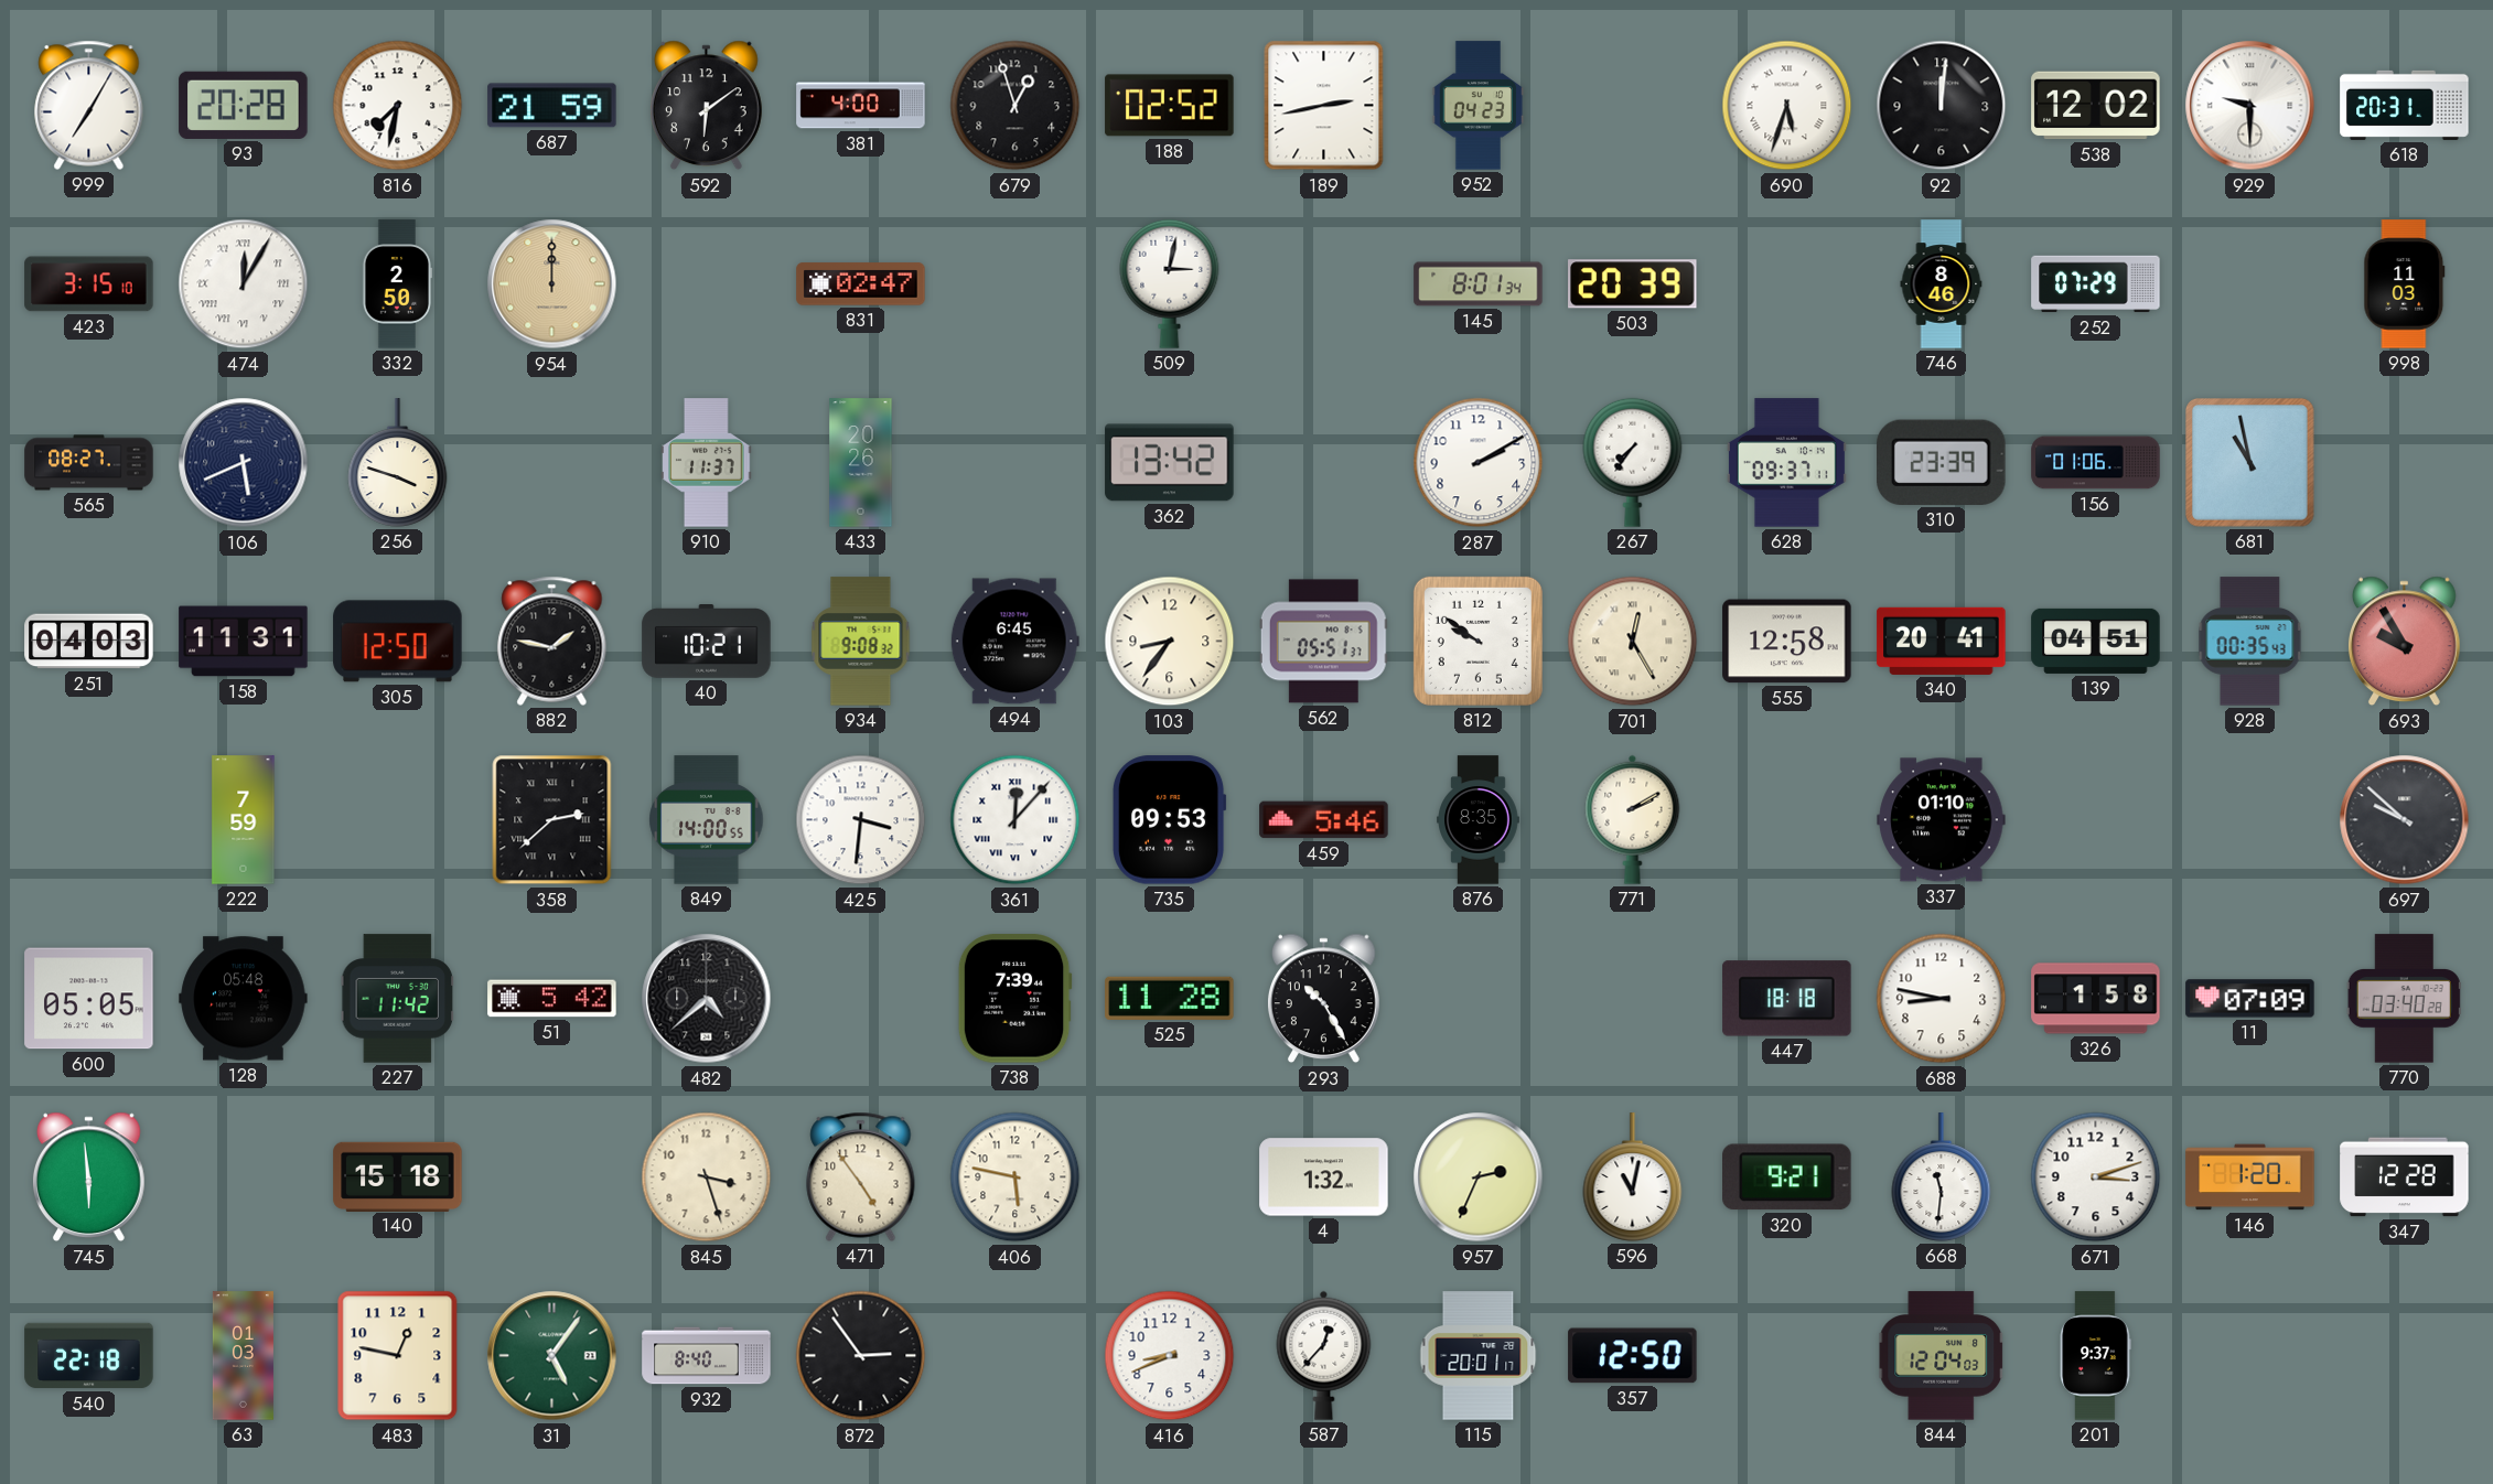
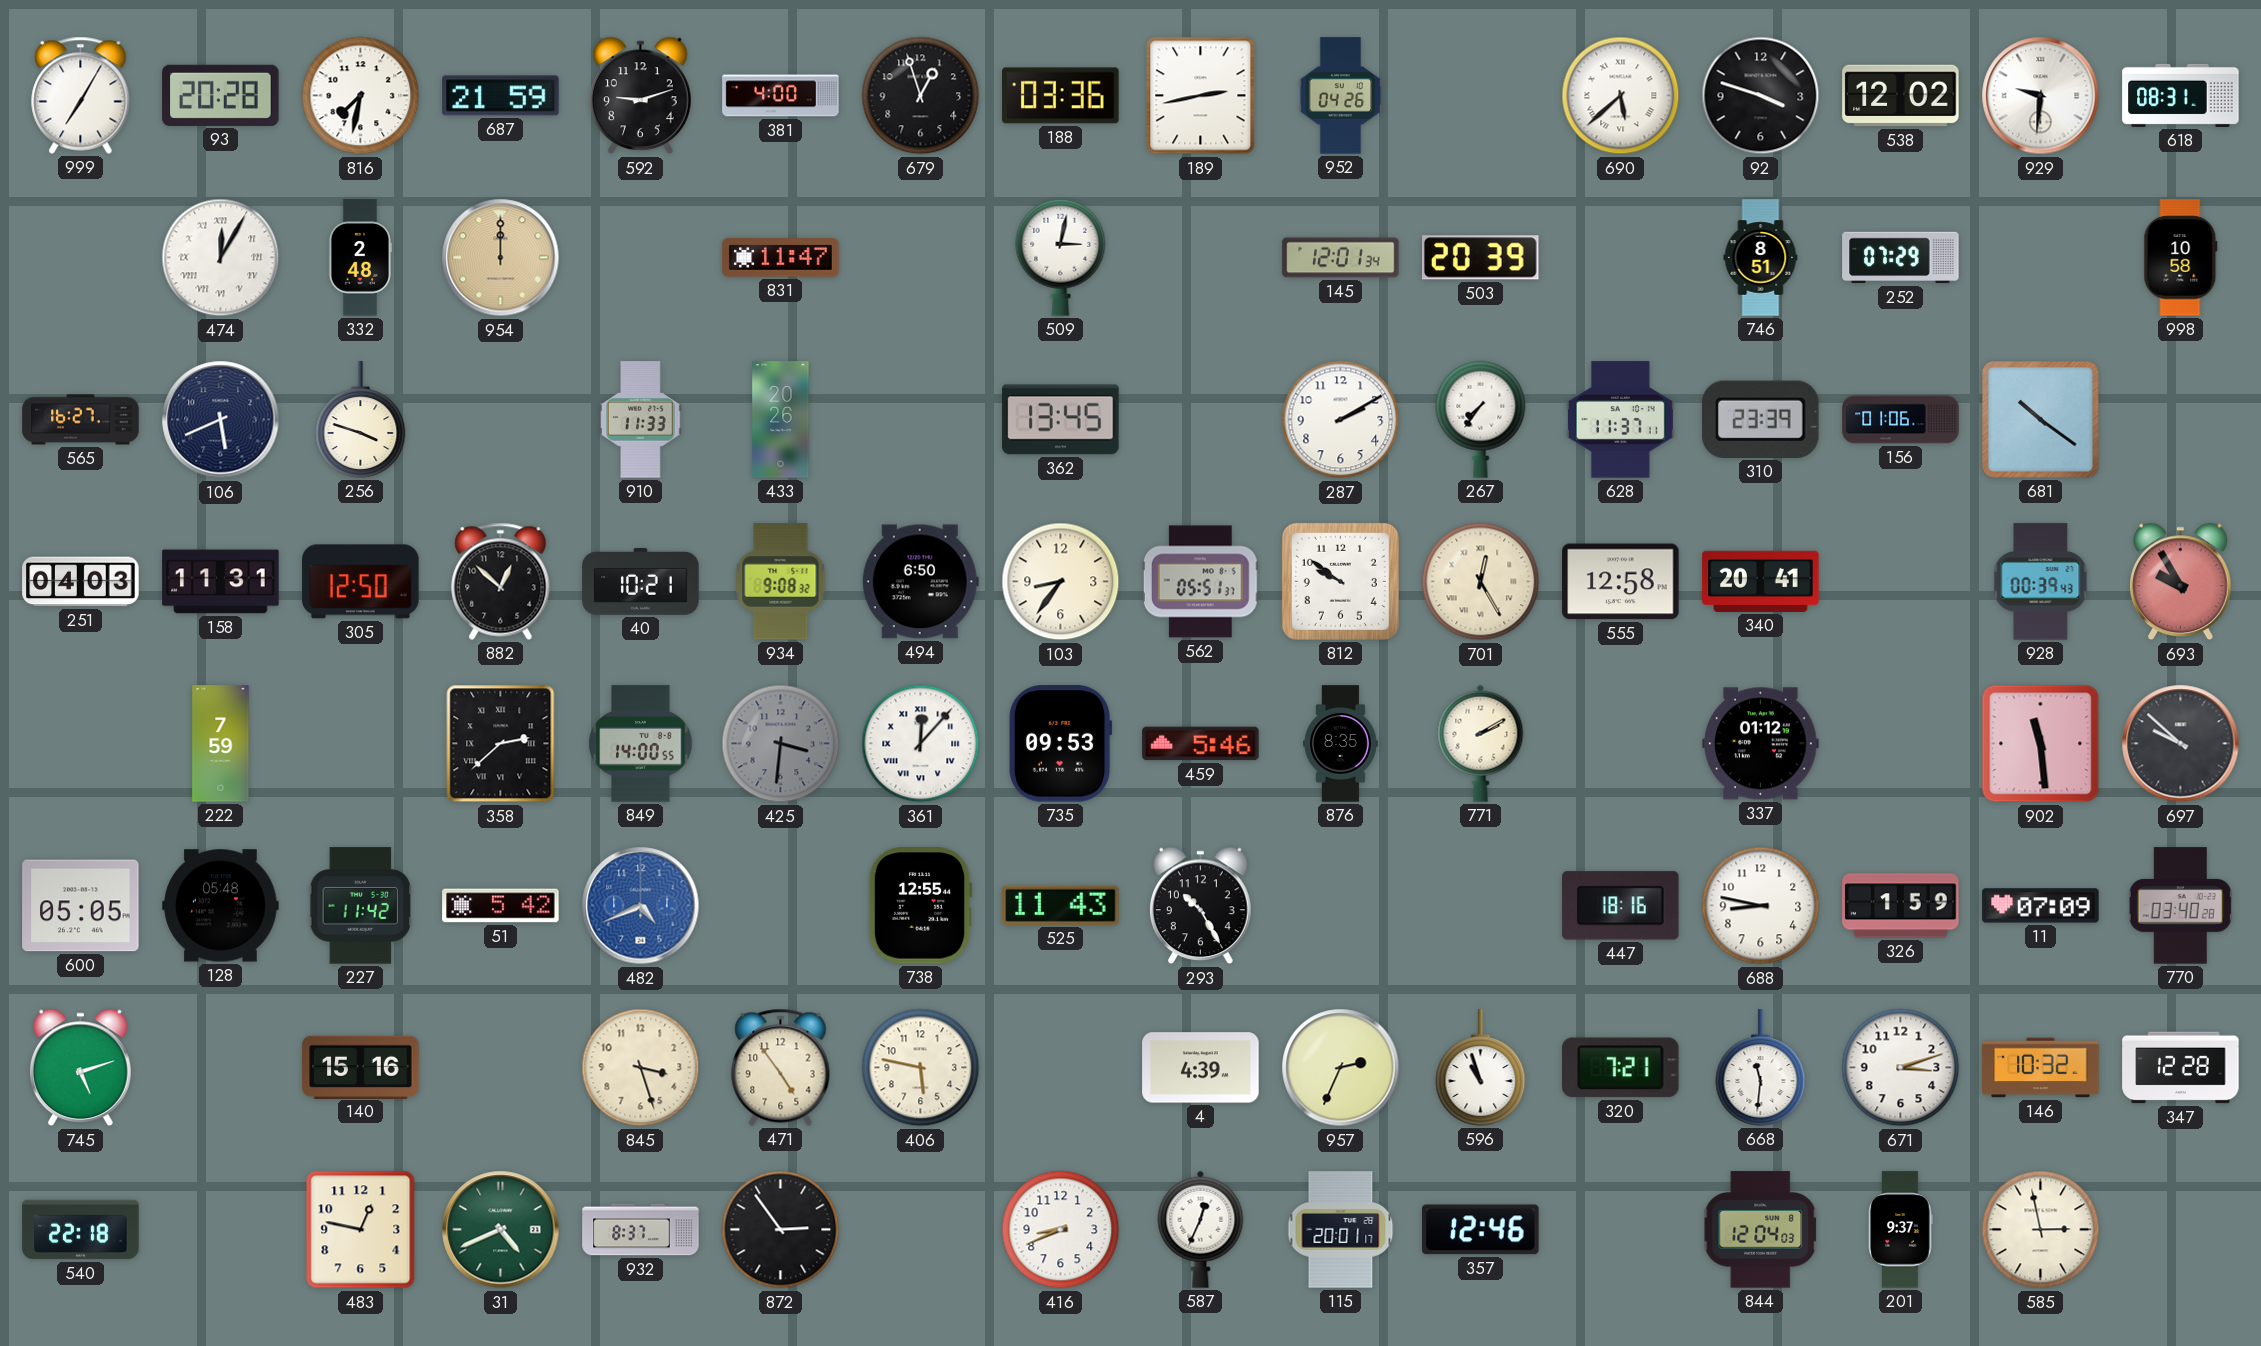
592: 6:09 -> 9:12
188: 02:52 -> 03:36
952: 04:23 -> 04:26
690: 5:33 -> 5:38
92: 12:01 -> 3:48
929: 9:30 -> 9:31
618: 20:31 -> 08:31
423: 3:15 -> none
332: 2:50 -> 2:48
831: 02:47 -> 11:47
145: 8:01 -> 12:01
746: 8:46 -> 8:51
998: 11:03 -> 10:58
565: 08:27 -> 16:27
910: 11:37 -> 11:33
362: 13:42 -> 13:45
628: 09:37 -> 11:37
681: 10:58 -> 10:21
882: 1:47 -> 12:52
494: 6:45 -> 6:50
139: 04:51 -> none
928: 00:35 -> 00:39
425 dial: white -> grey
337: 01:10 -> 01:12
902: none -> 11:29
482: 4:38 -> 4:41
482 dial: black -> blue
738: 7:39 -> 12:55
525: 11:28 -> 11:43
447: 18:18 -> 18:16
326: 1:58 -> 1:59
745: 5:59 -> 5:12
140: 15:18 -> 15:16
4: 1:32 -> 4:39
596: 11:02 -> 10:57
320: 9:21 -> 7:21
146: 1:20 -> 10:32
63: 01:03 -> none
31: 5:06 -> 4:41
932: 8:40 -> 8:37
587: 12:37 -> 12:34
357: 12:50 -> 12:46
585: none -> 2:58
